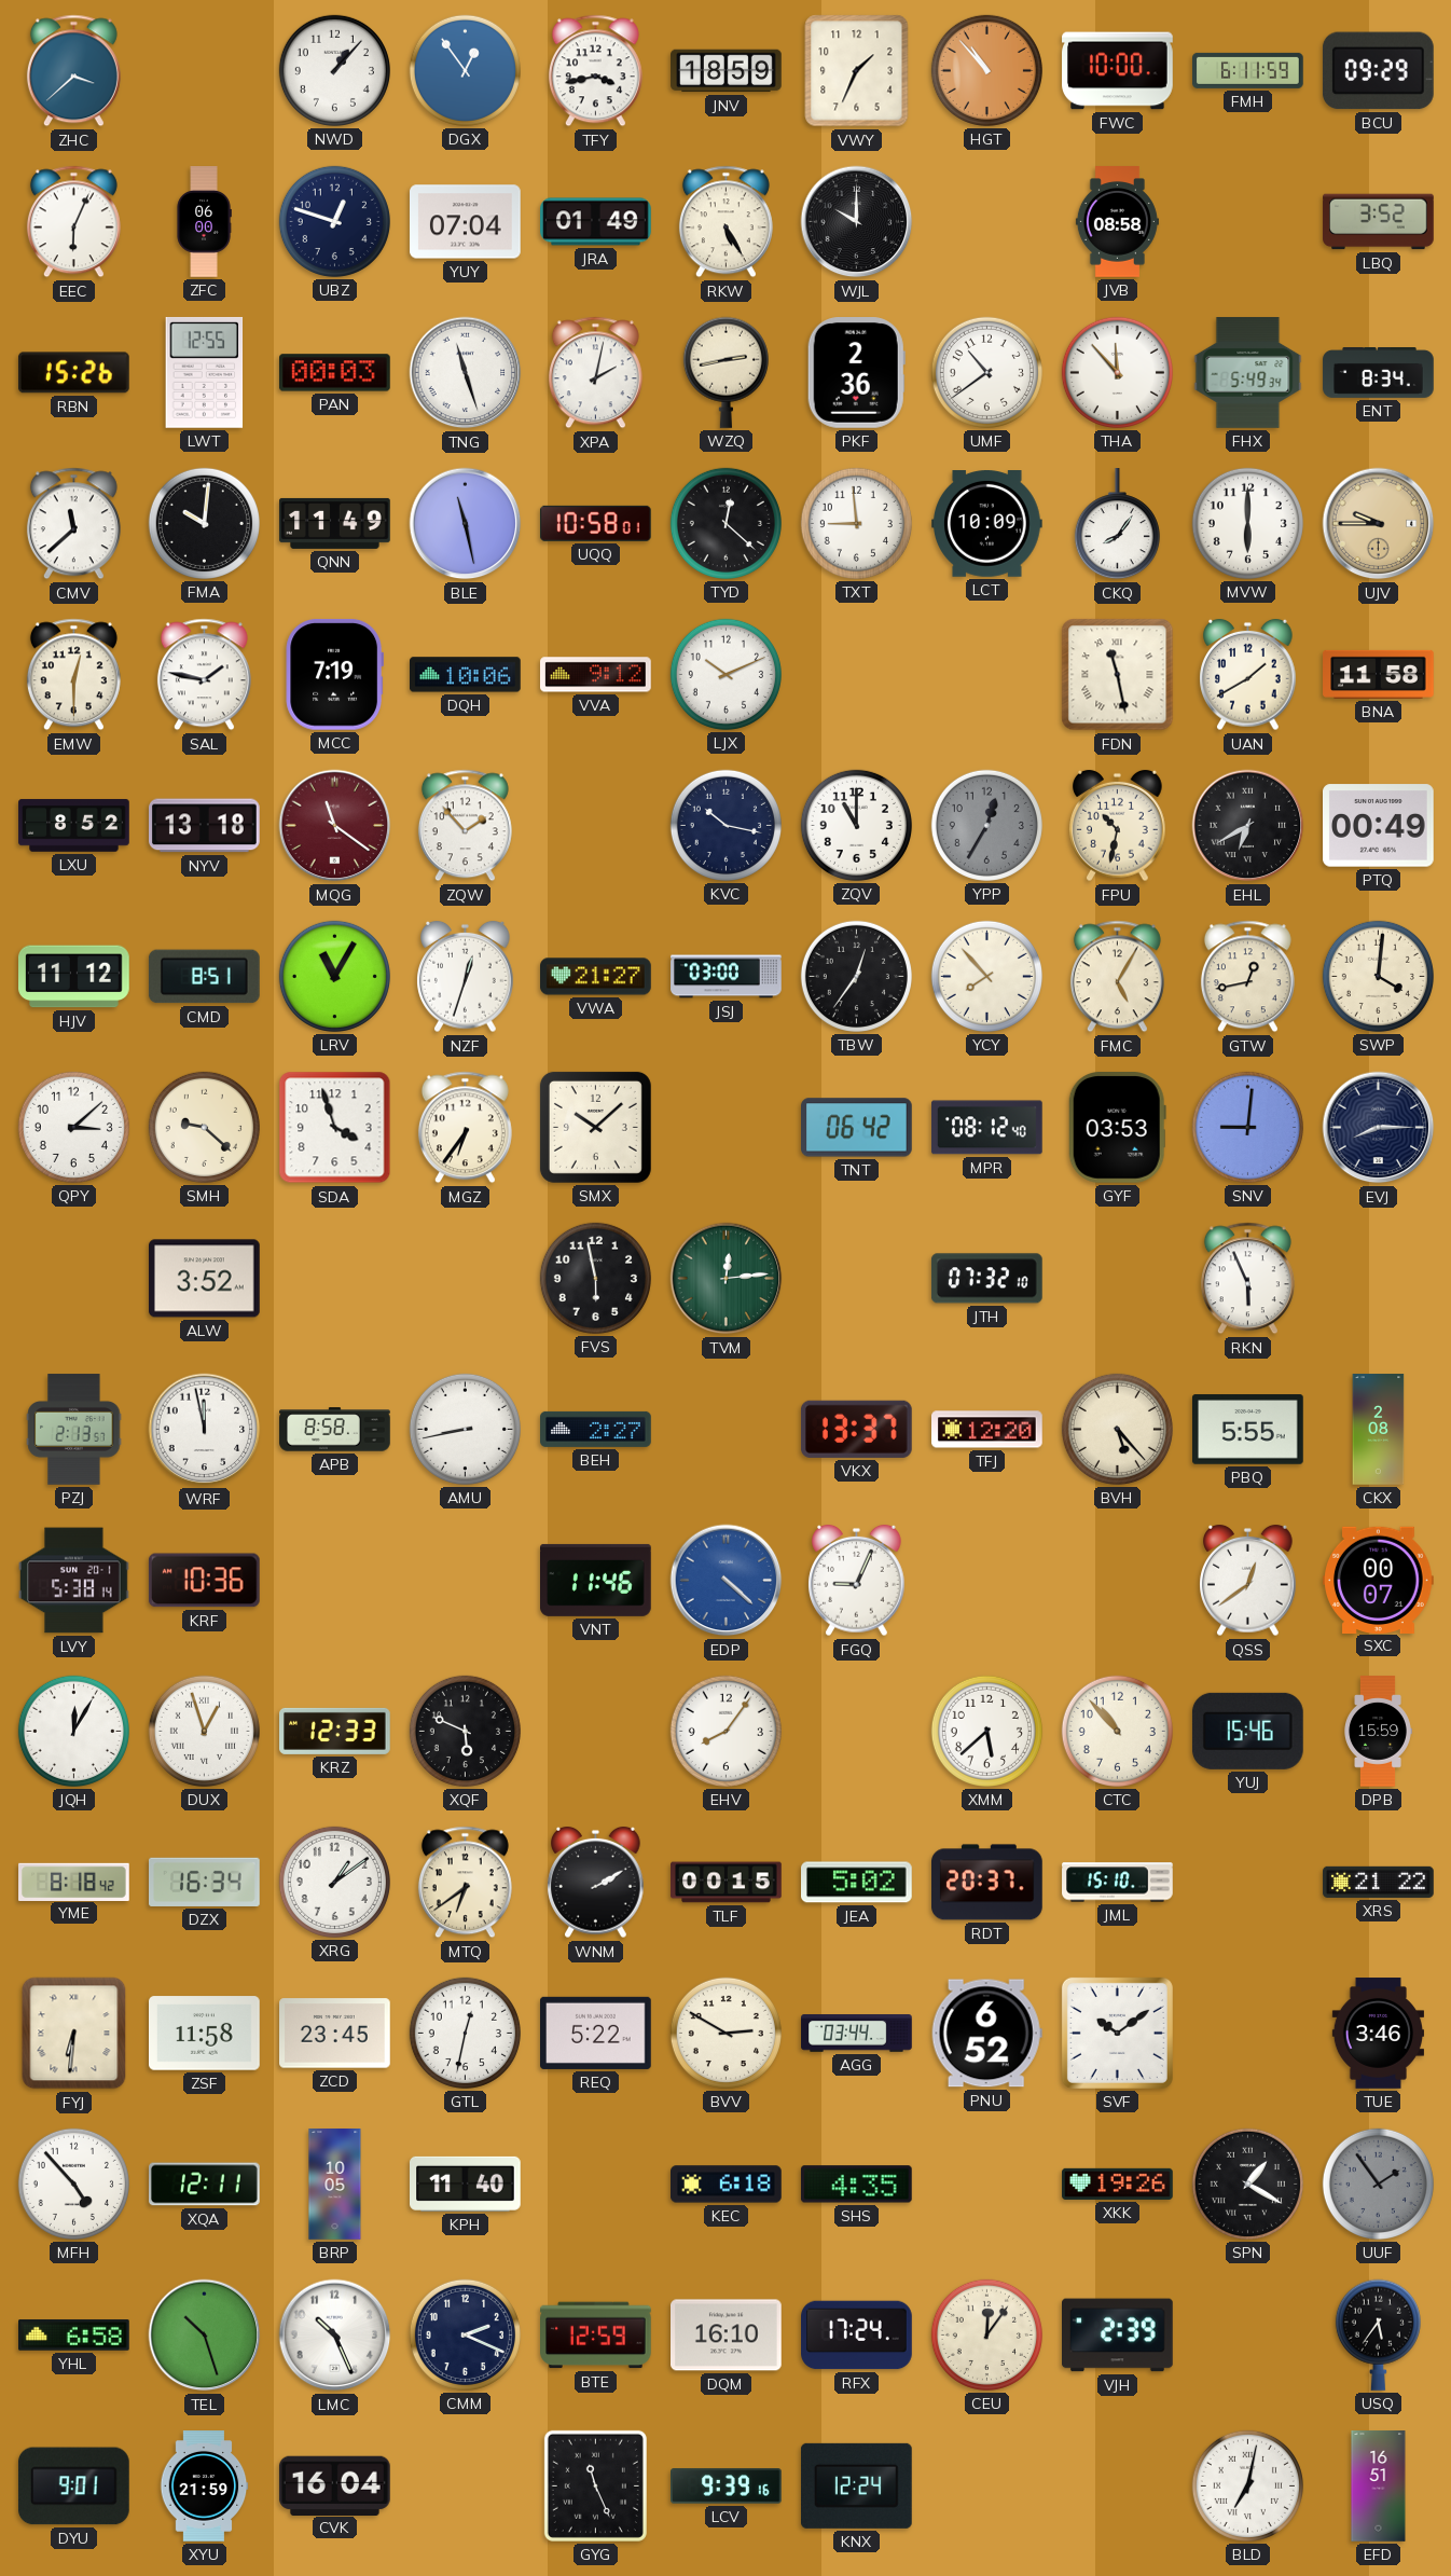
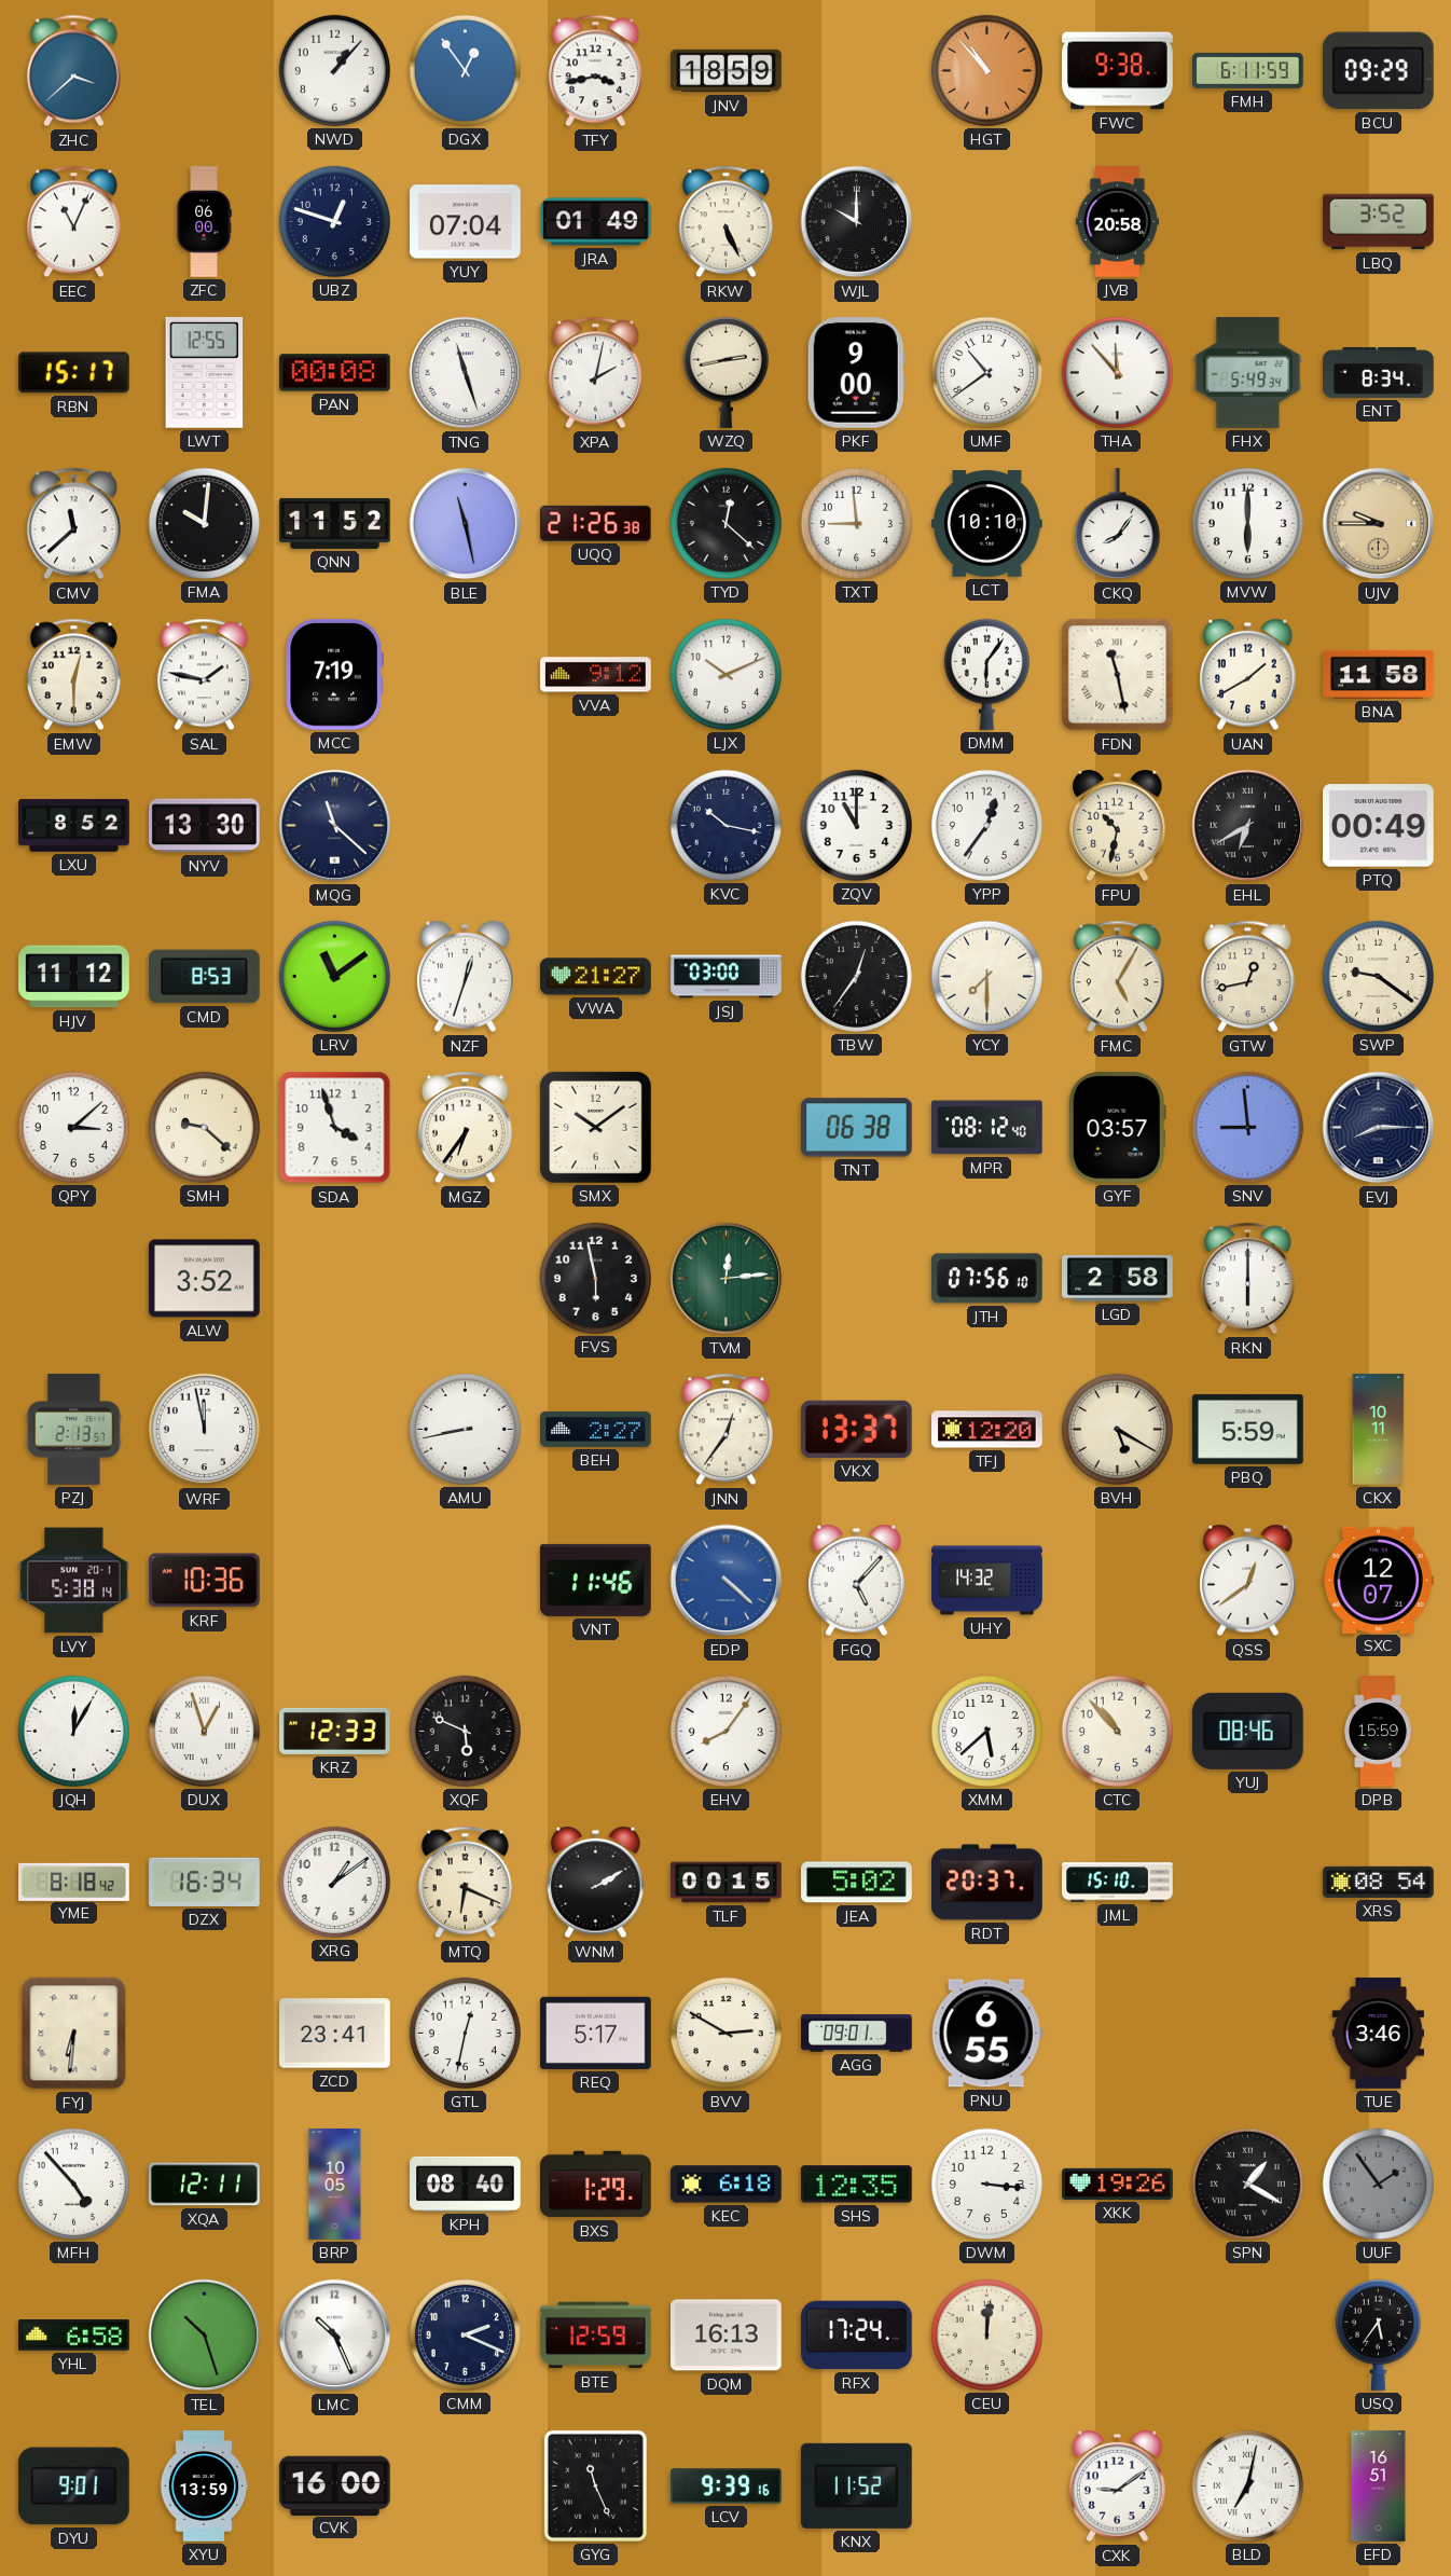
VWY: 1:34 -> none
FWC: 10:00 -> 9:38
EEC: 6:04 -> 11:04
RKW: 5:25 -> 5:26
JVB: 08:58 -> 20:58
RBN: 15:26 -> 15:17
PAN: 00:03 -> 00:08
PKF: 2:36 -> 9:00
QNN: 11:49 -> 11:52
UQQ: 10:58 -> 21:26
LCT: 10:09 -> 10:10
DQH: 10:06 -> none
DMM: none -> 6:06
NYV: 13:18 -> 13:30
MQG: 11:21 -> 11:22
MQG dial: burgundy -> navy
ZQW: 1:53 -> none
YPP: 12:35 -> 12:36
YPP dial: grey -> white
CMD: 8:51 -> 8:53
LRV: 11:05 -> 11:09
YCY: 7:53 -> 7:30
SWP: 4:01 -> 9:21
SMX: 10:08 -> 10:09
TNT: 06:42 -> 06:38
GYF: 03:53 -> 03:57
SNV: 9:01 -> 8:59
JTH: 07:32 -> 07:56
LGD: none -> 2:58
RKN: 5:56 -> 6:00
APB: 8:58 -> none
JNN: none -> 12:36
BVH: 5:23 -> 5:20
PBQ: 5:55 -> 5:59
CKX: 2:08 -> 10:11
FGQ: 9:04 -> 5:07
UHY: none -> 14:32
SXC: 00:07 -> 12:07
YUJ: 15:46 -> 08:46
MTQ: 6:39 -> 6:19
XRS: 21:22 -> 08:54
ZSF: 11:58 -> none
ZCD: 23:45 -> 23:41
REQ: 5:22 -> 5:17
AGG: 03:44 -> 09:01
PNU: 6:52 -> 6:55
SVF: 10:09 -> none
KPH: 11:40 -> 08:40
BXS: none -> 1:29
SHS: 4:35 -> 12:35
DWM: none -> 3:16
DQM: 16:10 -> 16:13
CEU: 12:06 -> 12:01
VJH: 2:39 -> none
XYU: 21:59 -> 13:59
CVK: 16:04 -> 16:00
KNX: 12:24 -> 11:52
CXK: none -> 9:09
